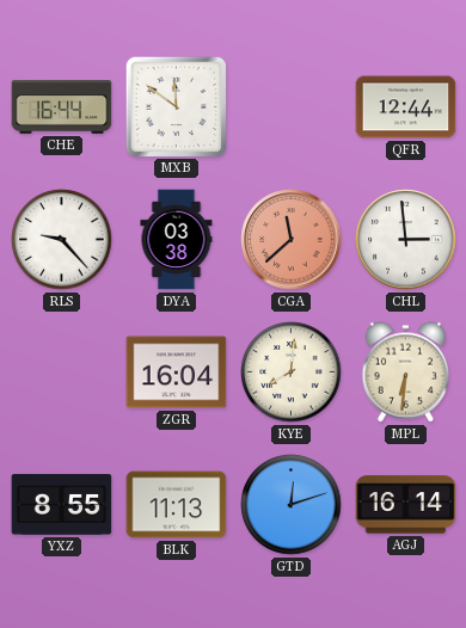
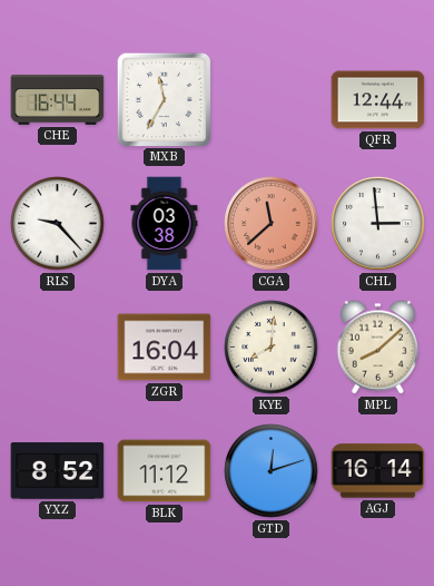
MXB: 11:51 -> 11:35
MPL: 6:31 -> 8:08
YXZ: 8:55 -> 8:52
BLK: 11:13 -> 11:12
